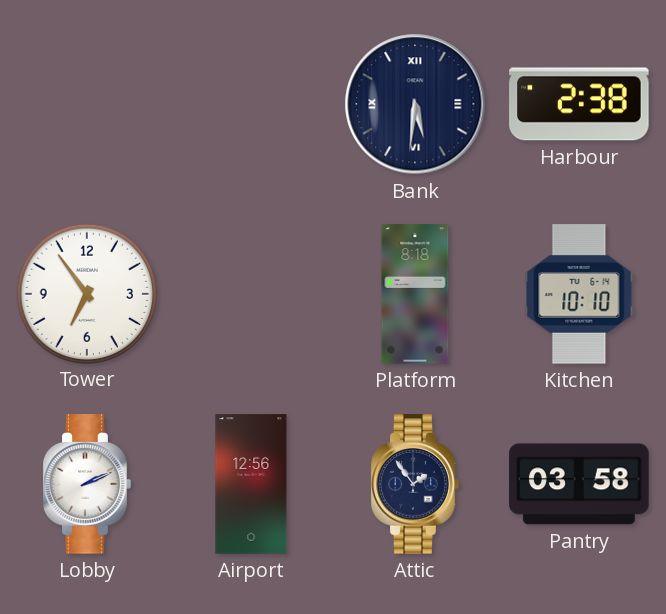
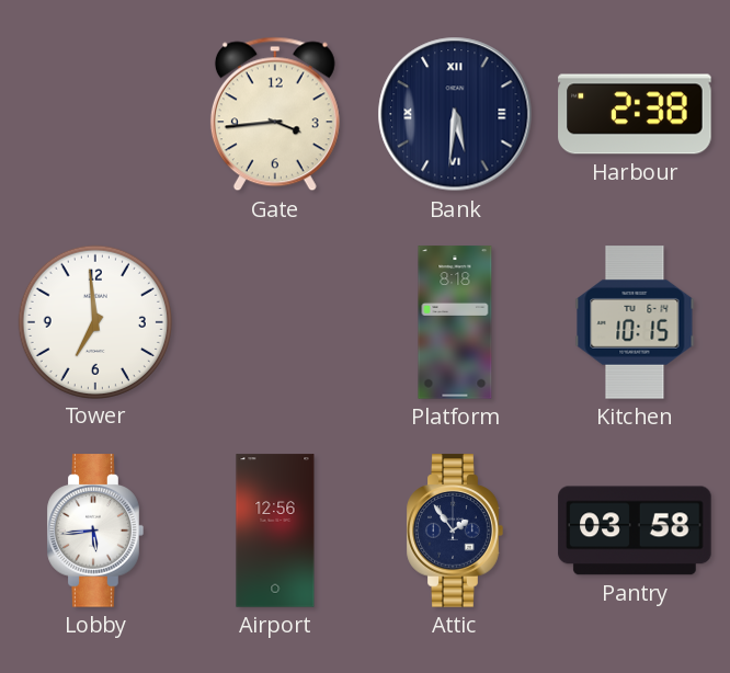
Gate: none -> 3:44
Tower: 6:54 -> 6:59
Kitchen: 10:10 -> 10:15
Lobby: 2:11 -> 5:44
